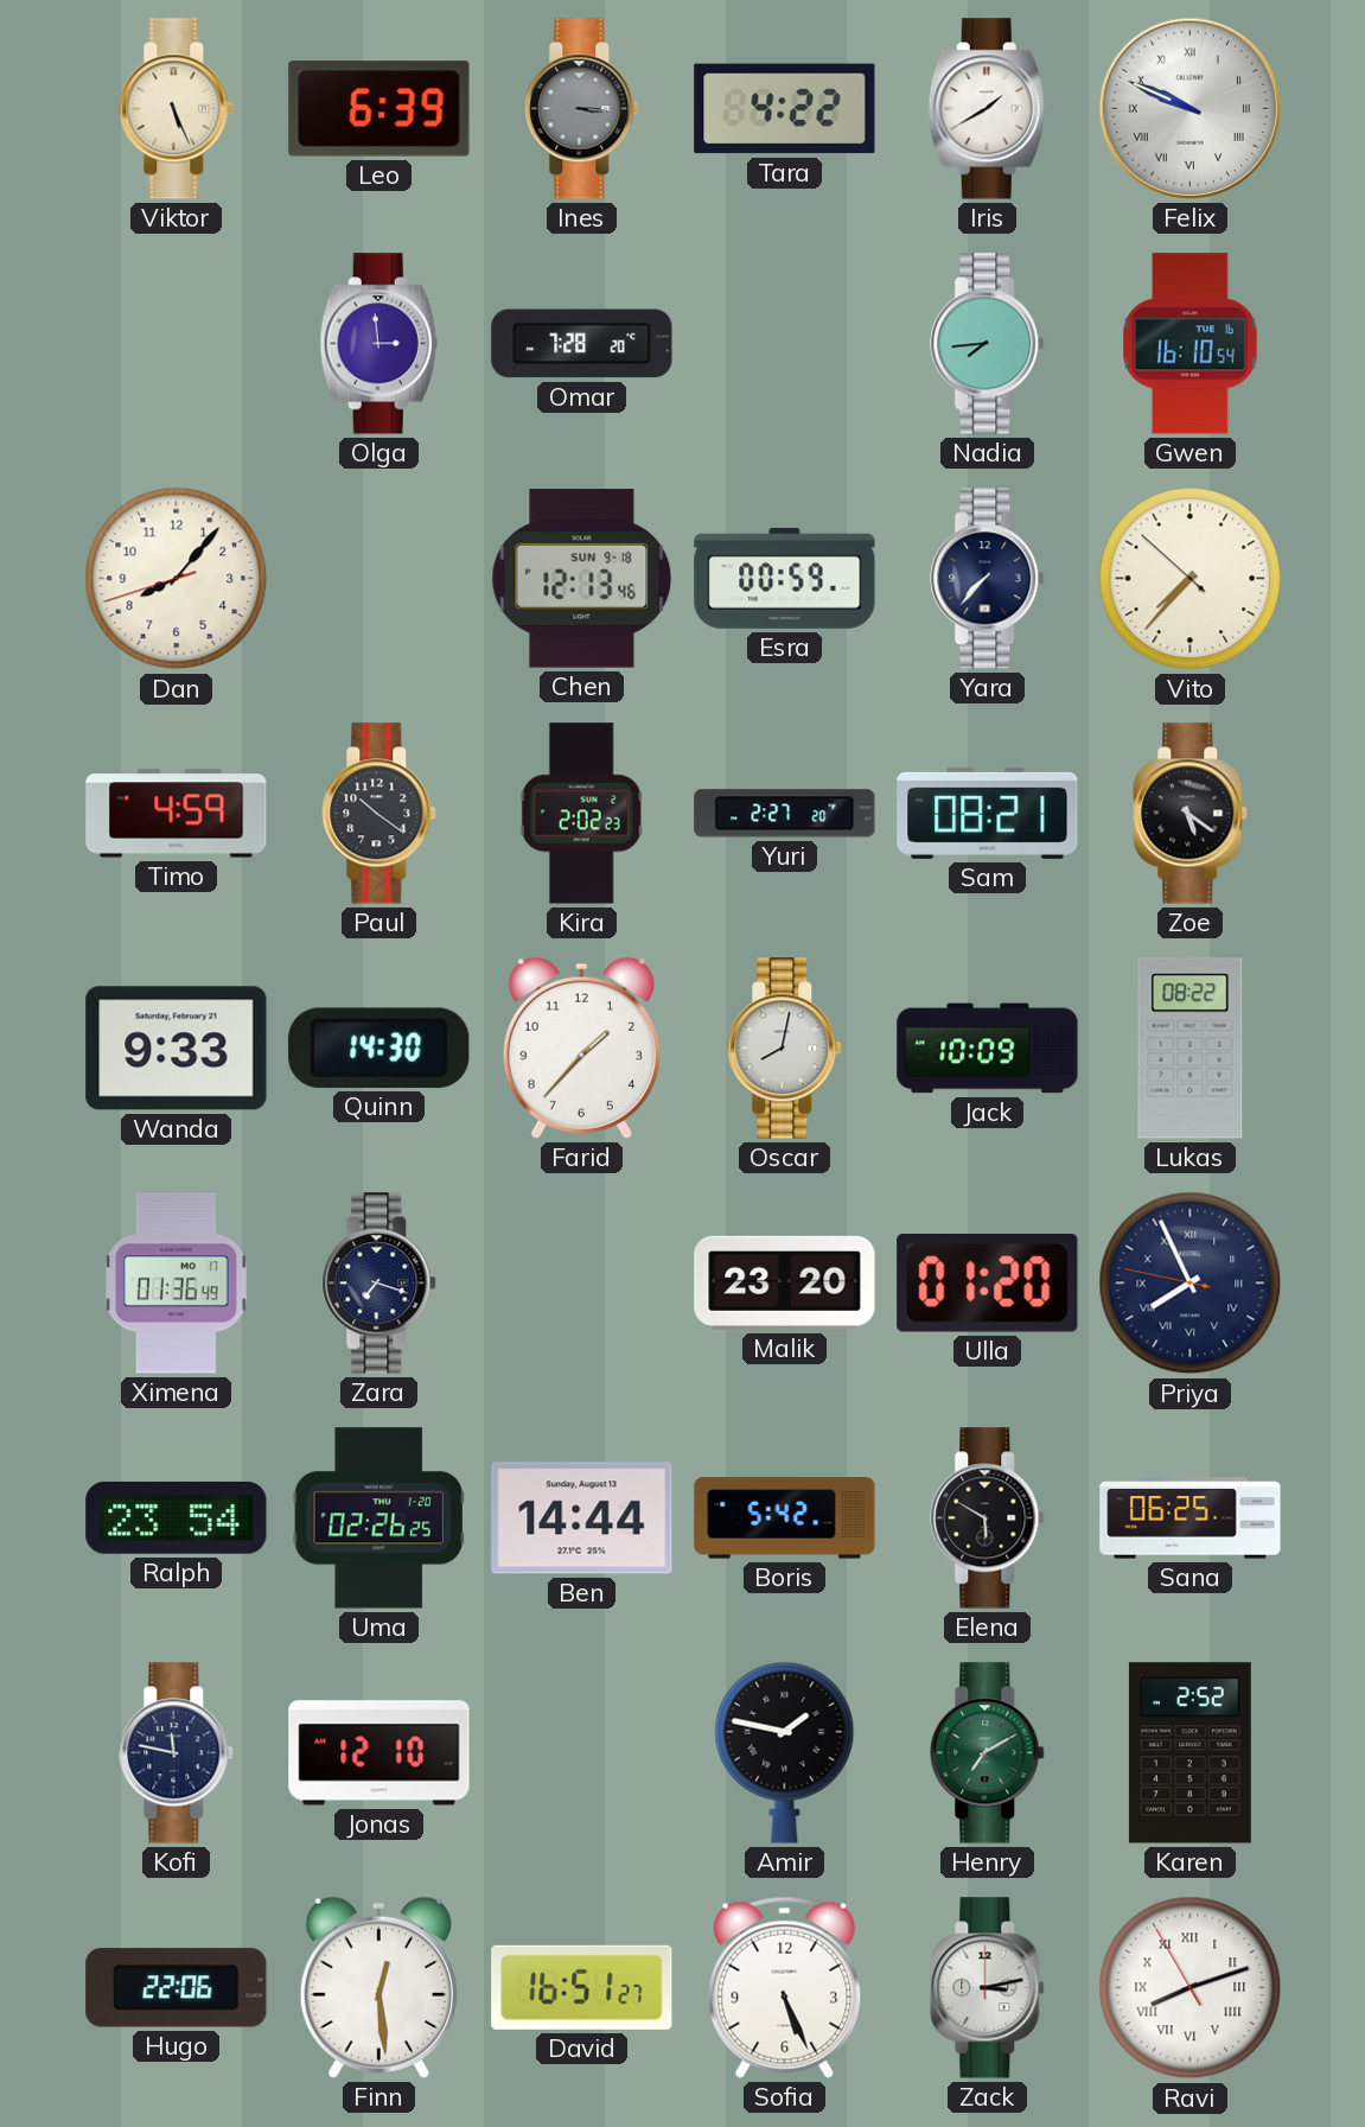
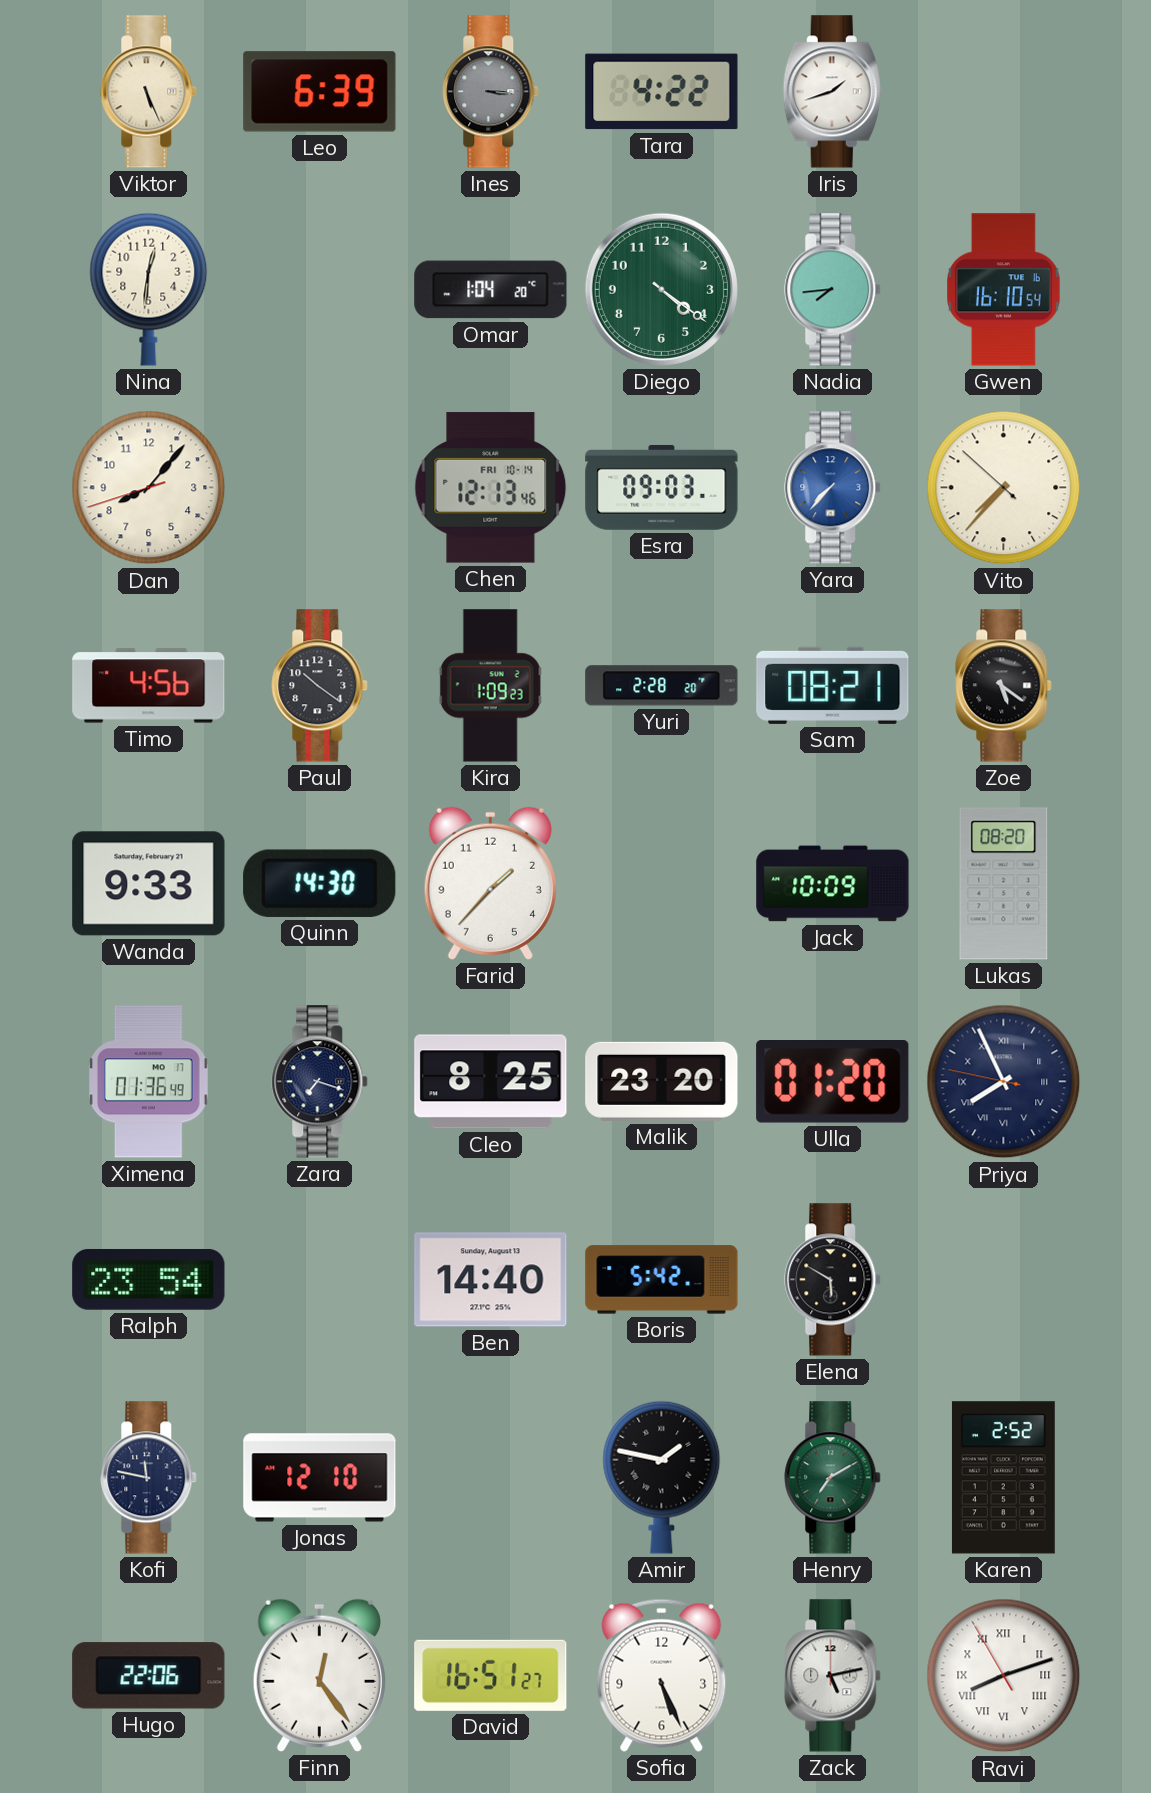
Iris: 1:40 -> 1:42
Felix: 9:49 -> none
Nina: none -> 12:31
Olga: 2:59 -> none
Omar: 7:28 -> 1:04
Diego: none -> 4:21
Chen date: SUN 9-18 -> FRI 10-14
Esra: 00:59 -> 09:03
Yara dial: navy -> blue
Timo: 4:59 -> 4:56
Kira: 2:02 -> 1:09
Yuri: 2:27 -> 2:28
Oscar: 8:02 -> none
Lukas: 08:22 -> 08:20
Cleo: none -> 8:25
Uma: 02:26 -> none
Ben: 14:44 -> 14:40
Sana: 06:25 -> none
Finn: 12:29 -> 12:24
Zack: 3:13 -> 5:13
